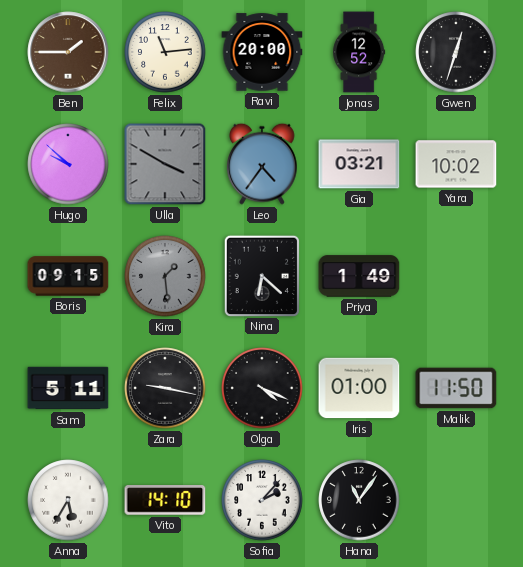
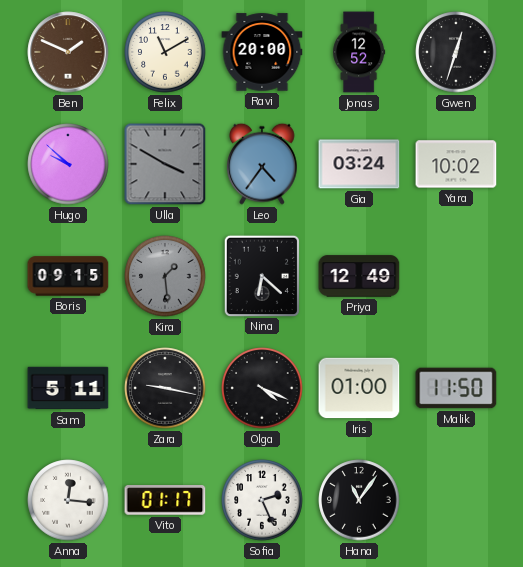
Ben: 1:45 -> 1:49
Felix: 11:14 -> 11:10
Gia: 03:21 -> 03:24
Priya: 1:49 -> 12:49
Anna: 5:35 -> 12:16
Vito: 14:10 -> 01:17
Sofia: 2:07 -> 2:26
